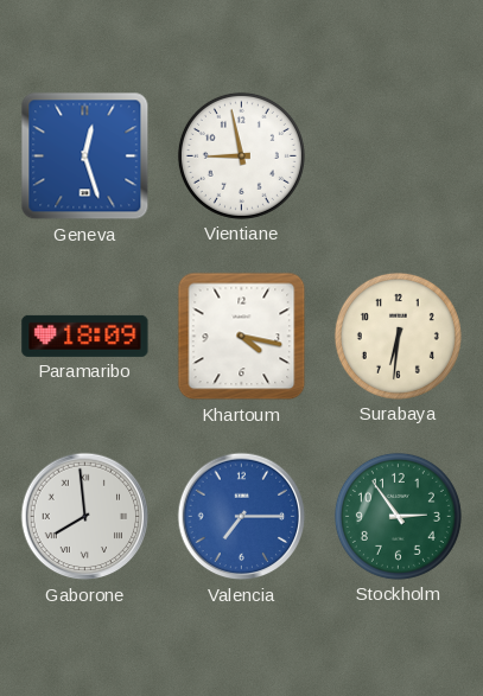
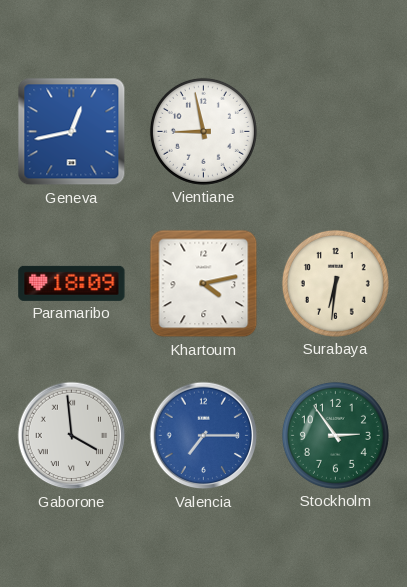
Geneva: 12:27 -> 12:43
Khartoum: 4:17 -> 4:13
Gaborone: 7:59 -> 3:59
